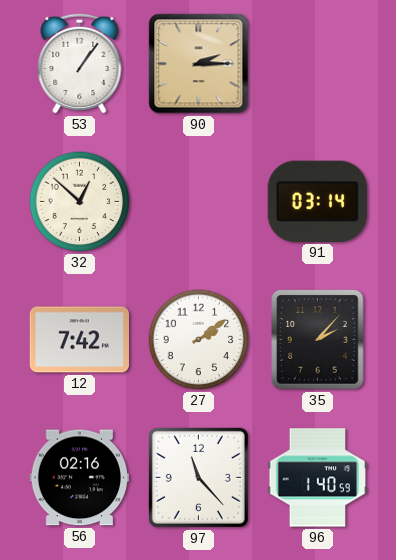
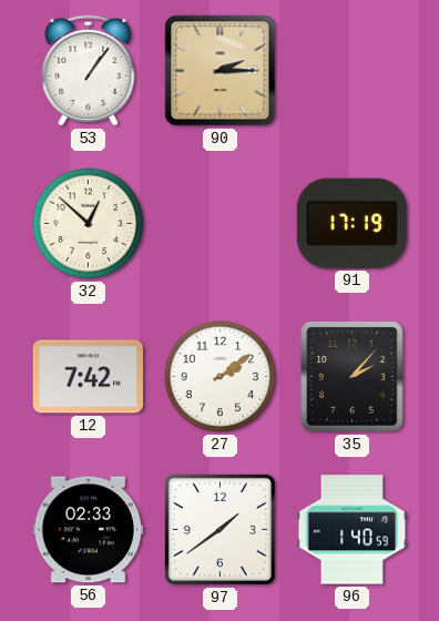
91: 03:14 -> 17:19
56: 02:16 -> 02:33
97: 11:23 -> 1:39
